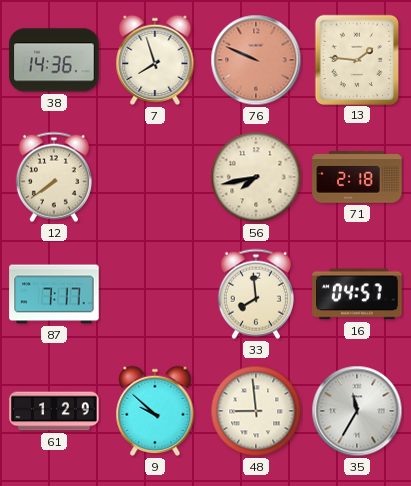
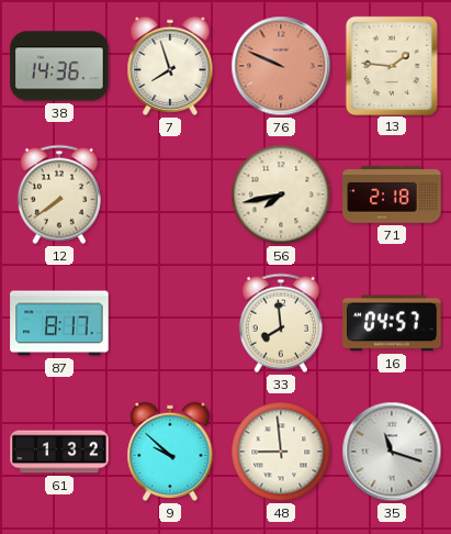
87: 7:17 -> 8:17
61: 1:29 -> 1:32
35: 11:35 -> 11:18
